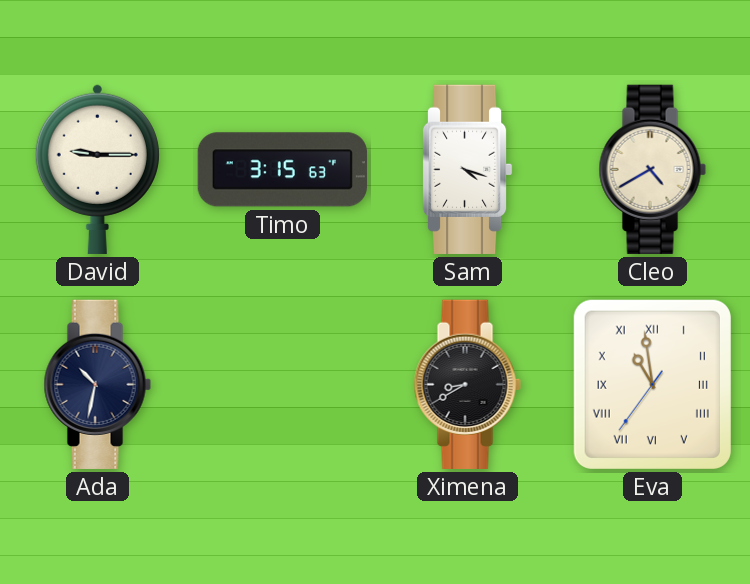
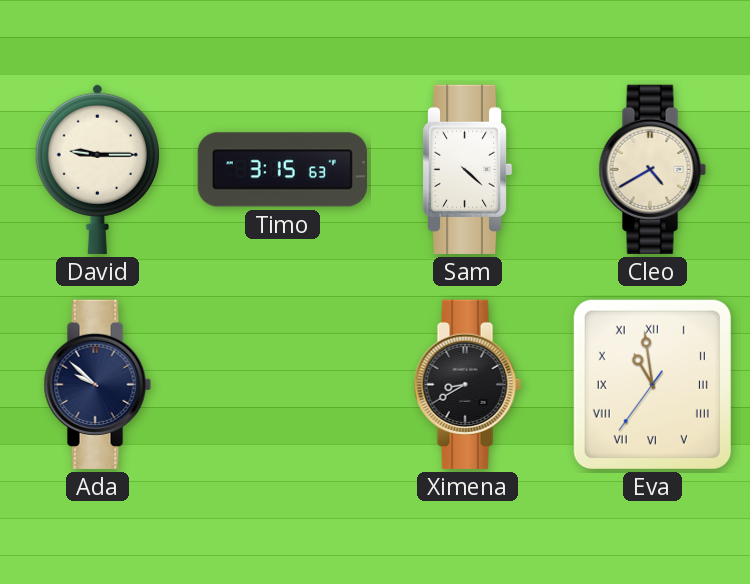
Sam: 4:18 -> 4:22
Ada: 10:32 -> 9:52
